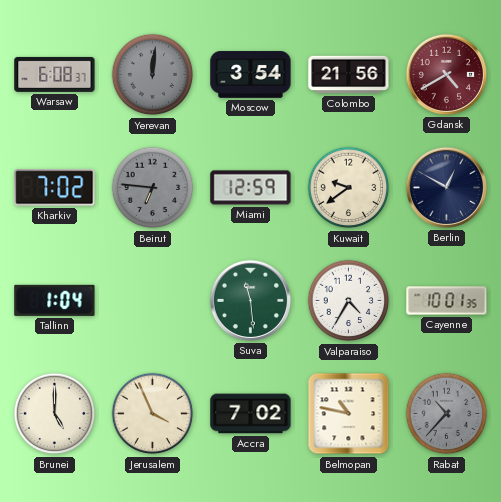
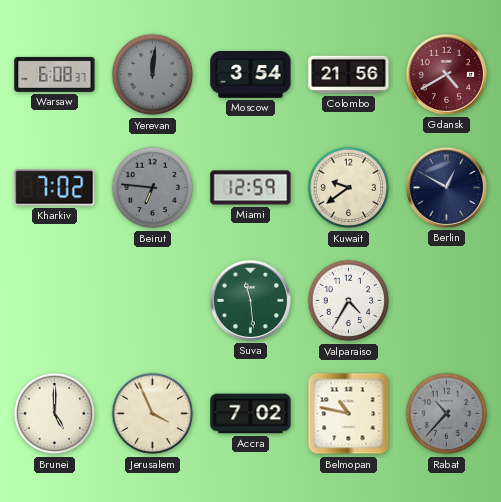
Tallinn: 1:04 -> none
Cayenne: 10:01 -> none
